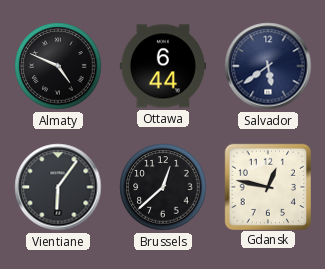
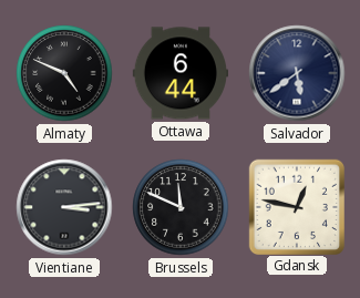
Vientiane: 6:06 -> 3:14
Brussels: 12:38 -> 11:49
